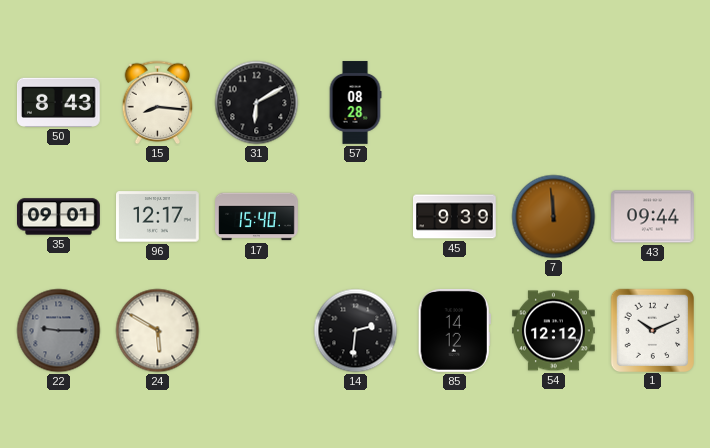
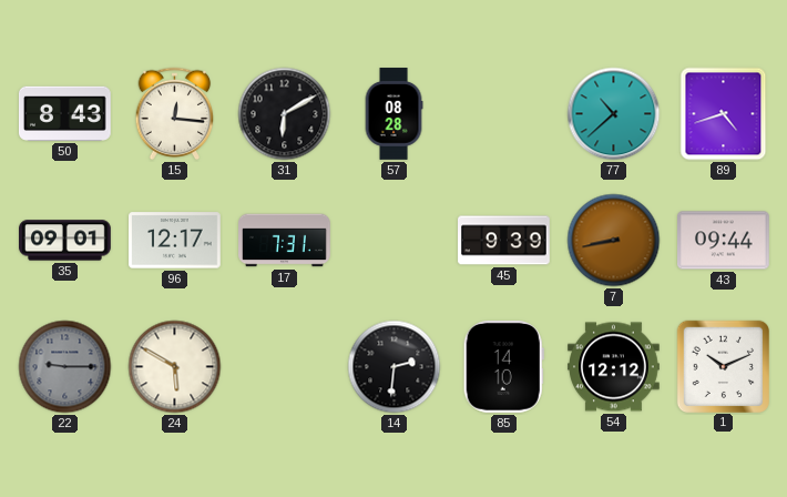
15: 8:16 -> 12:16
77: none -> 10:38
89: none -> 4:42
17: 15:40 -> 7:31
7: 11:59 -> 8:43
85: 14:12 -> 14:10
